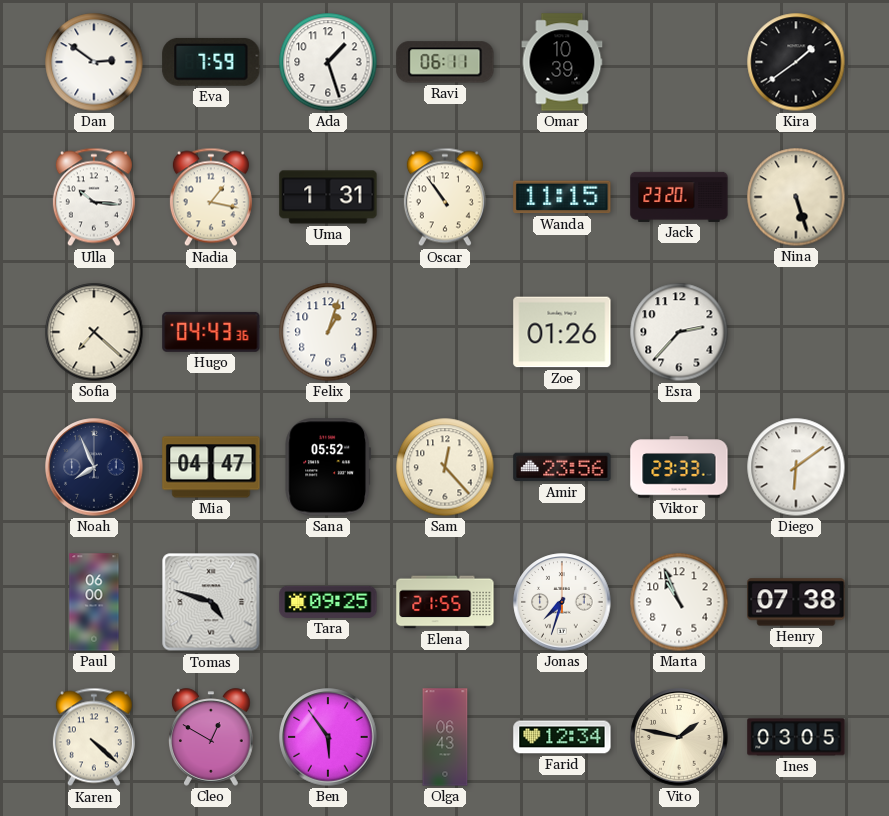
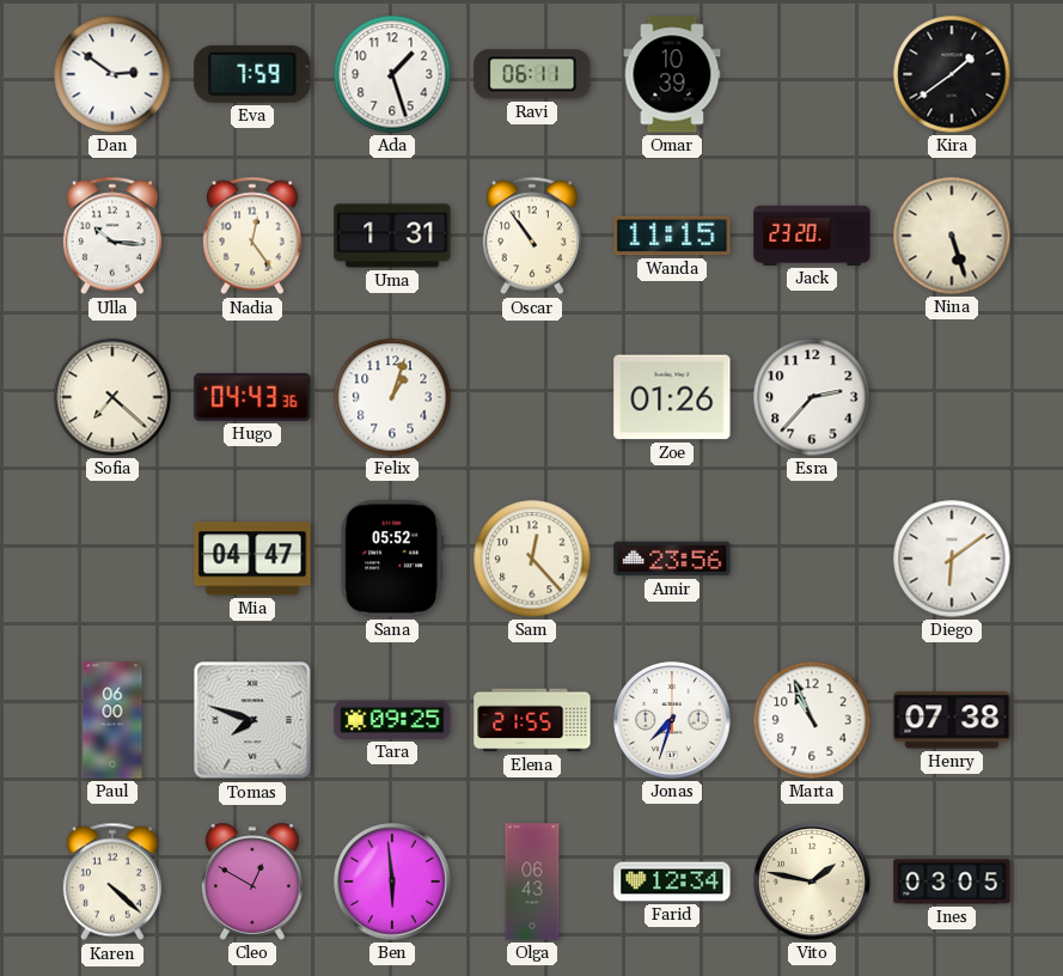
Nadia: 1:17 -> 12:24
Noah: 7:56 -> none
Viktor: 23:33 -> none
Tomas: 4:48 -> 7:48
Ben: 5:54 -> 5:59
